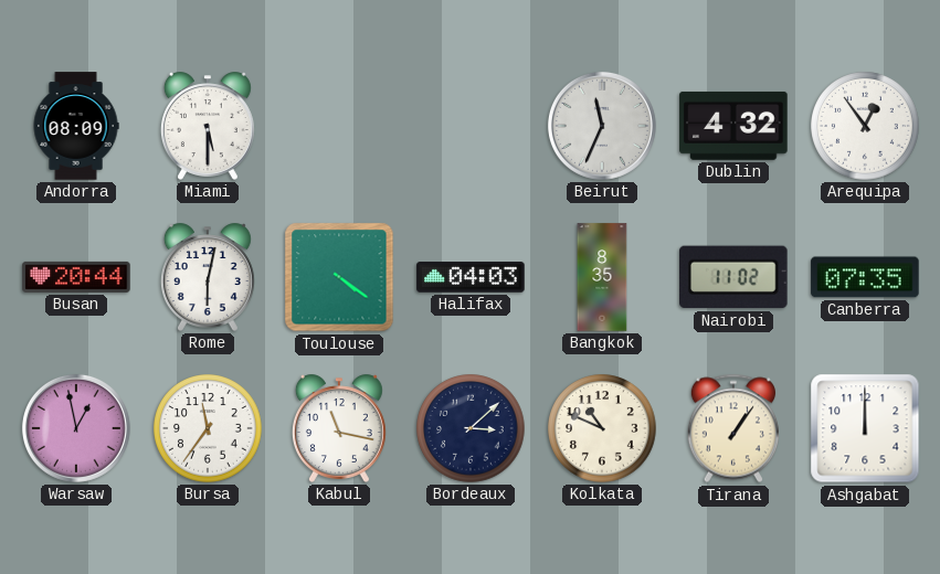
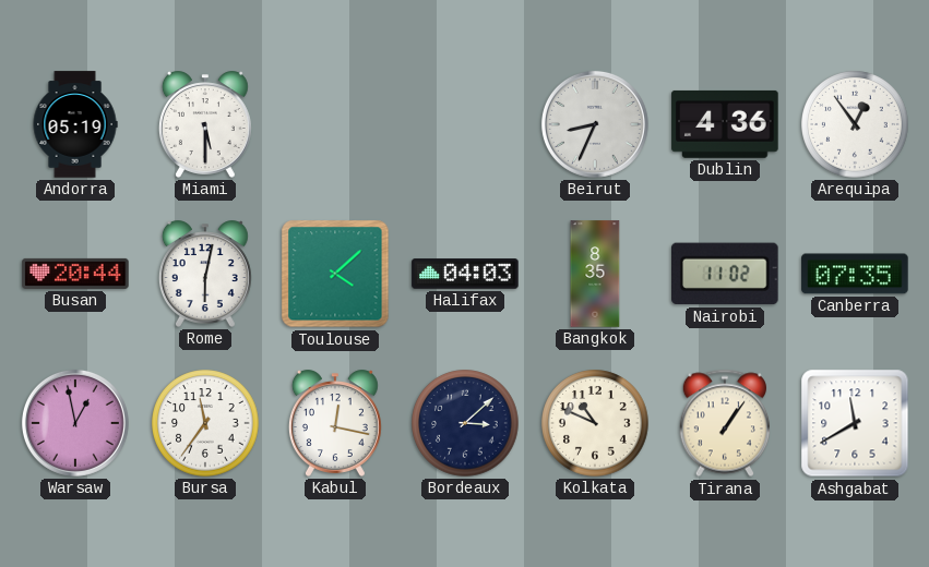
Andorra: 08:09 -> 05:19
Beirut: 11:34 -> 8:34
Dublin: 4:32 -> 4:36
Toulouse: 4:21 -> 4:08
Kabul: 11:17 -> 12:17
Ashgabat: 12:00 -> 11:40
